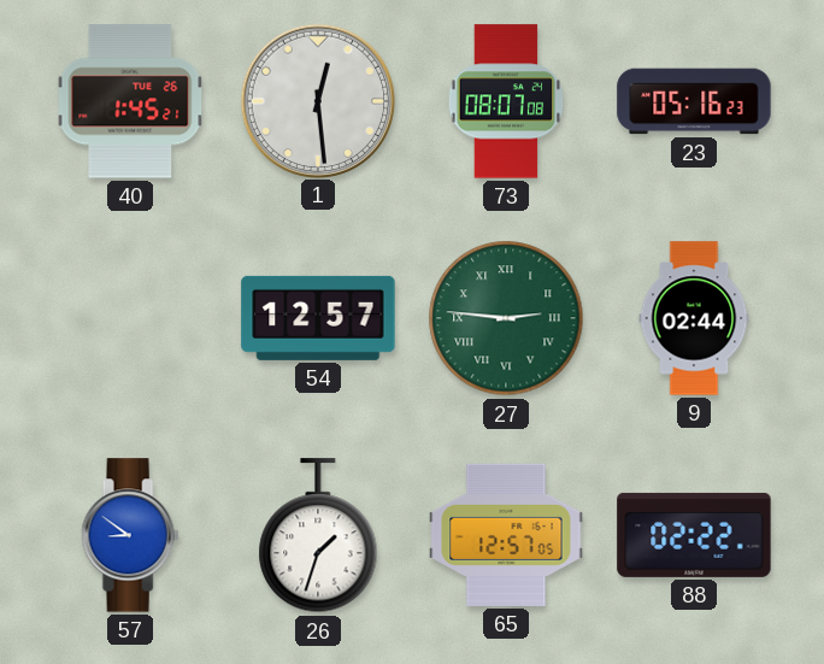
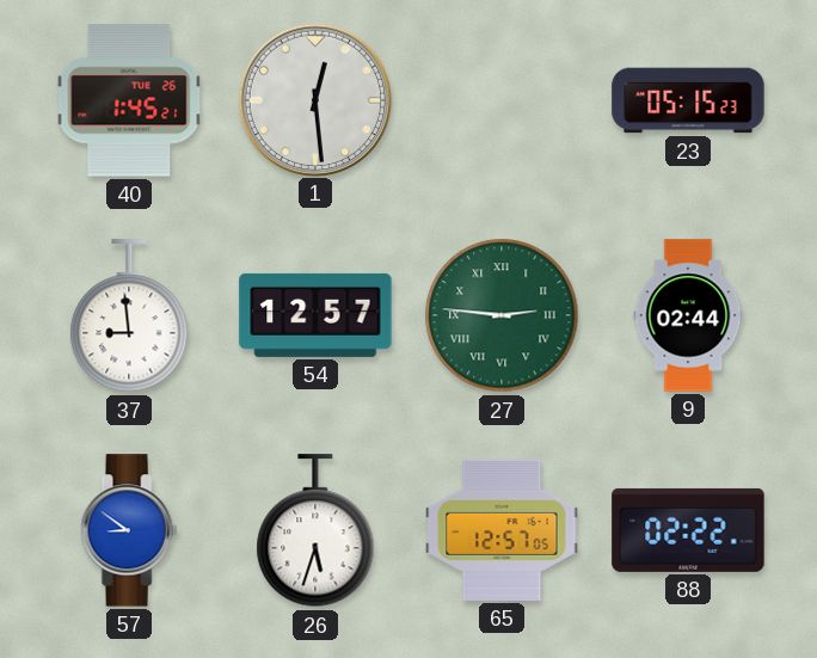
73: 08:07 -> none
23: 05:16 -> 05:15
37: none -> 8:59
26: 1:33 -> 5:33
